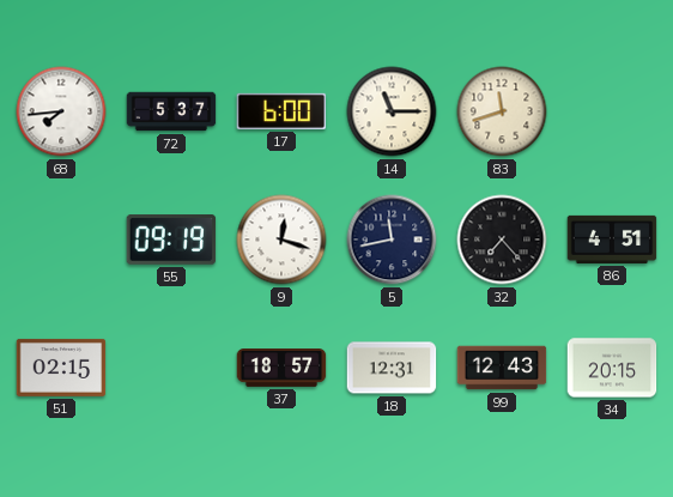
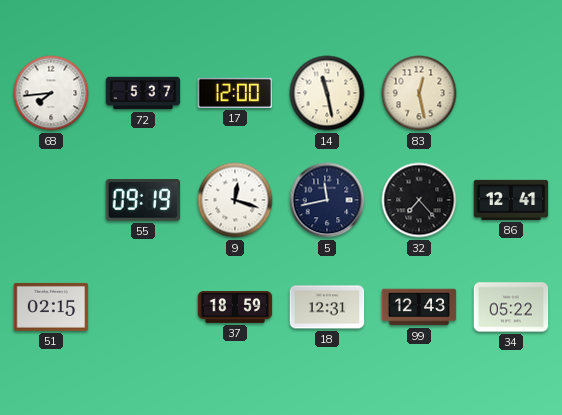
17: 6:00 -> 12:00
14: 11:15 -> 11:28
83: 11:42 -> 12:28
86: 4:51 -> 12:41
37: 18:57 -> 18:59
34: 20:15 -> 05:22
